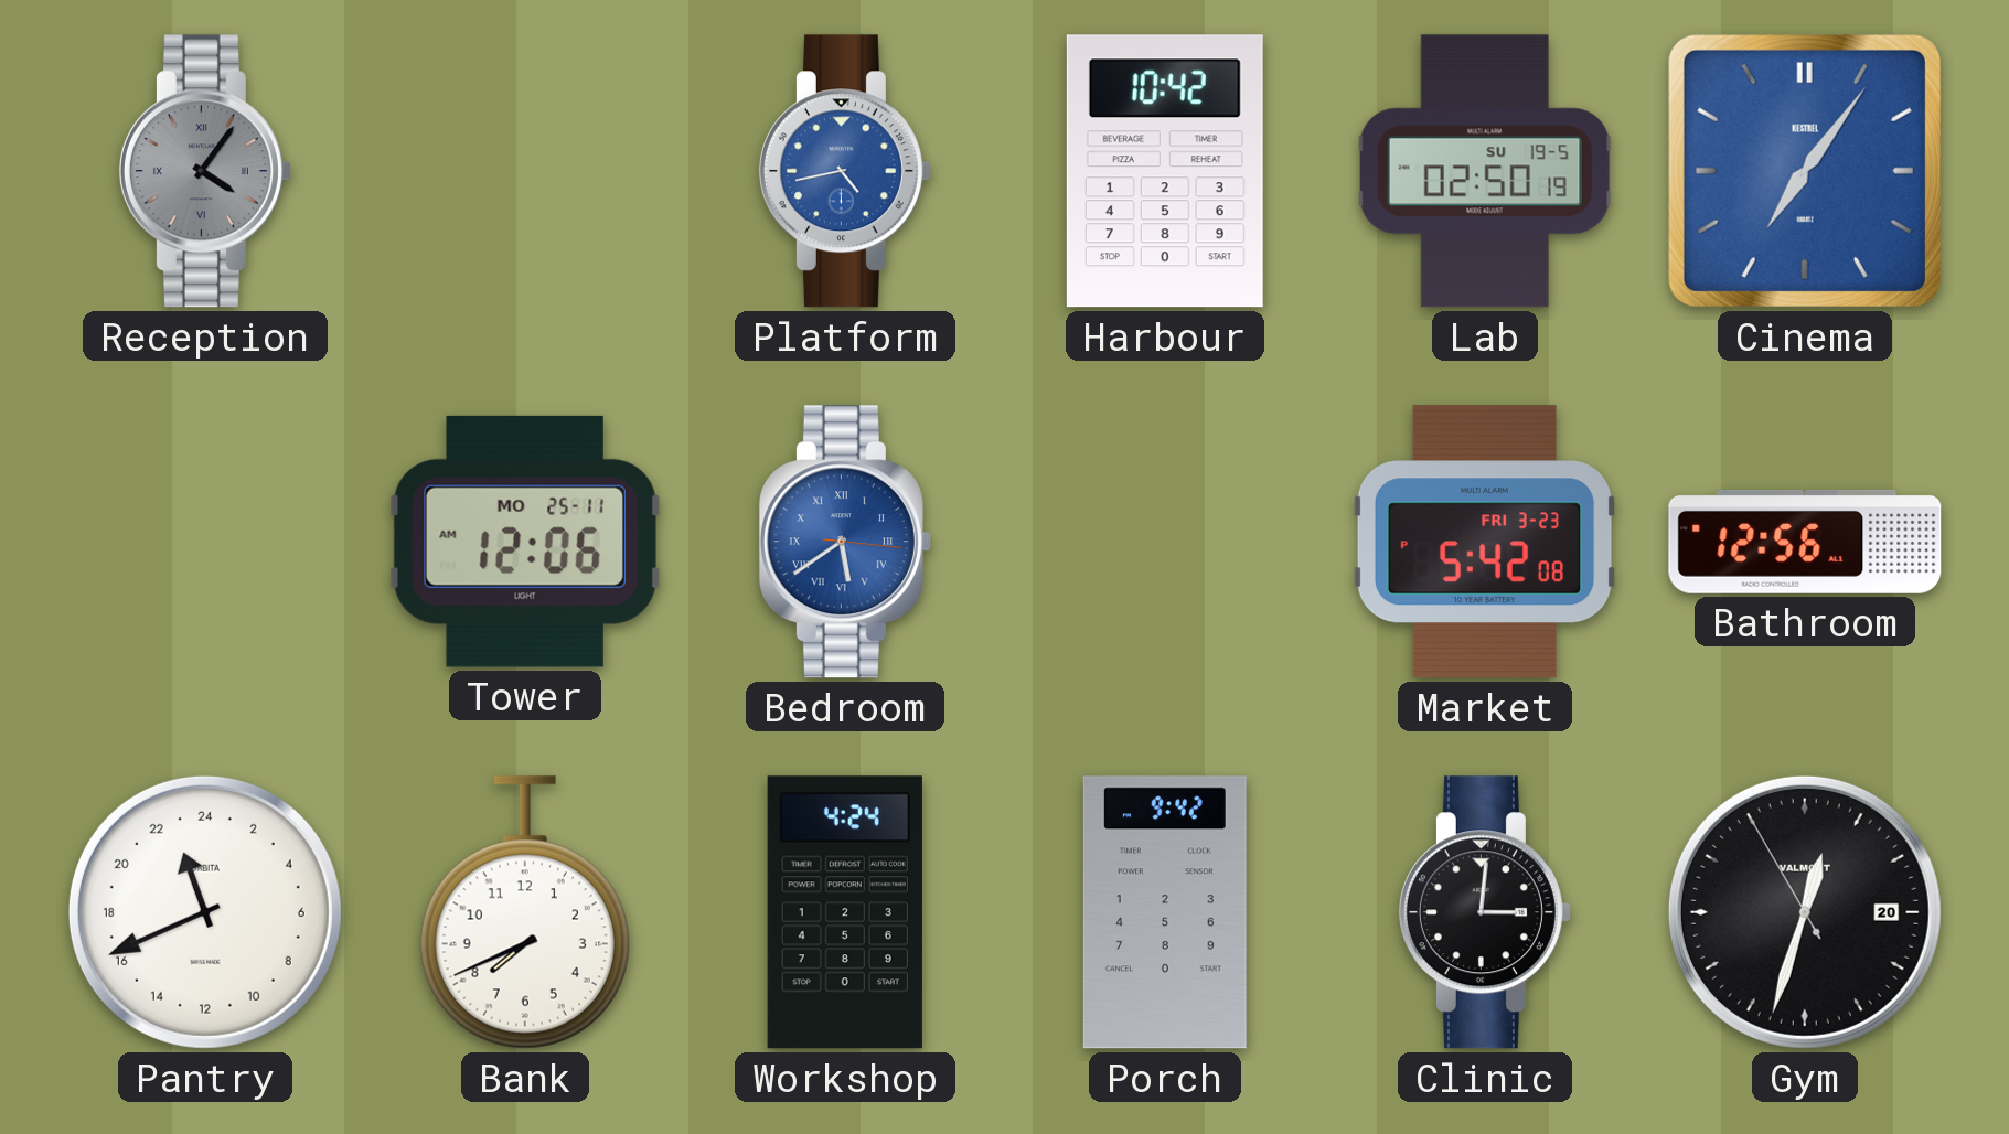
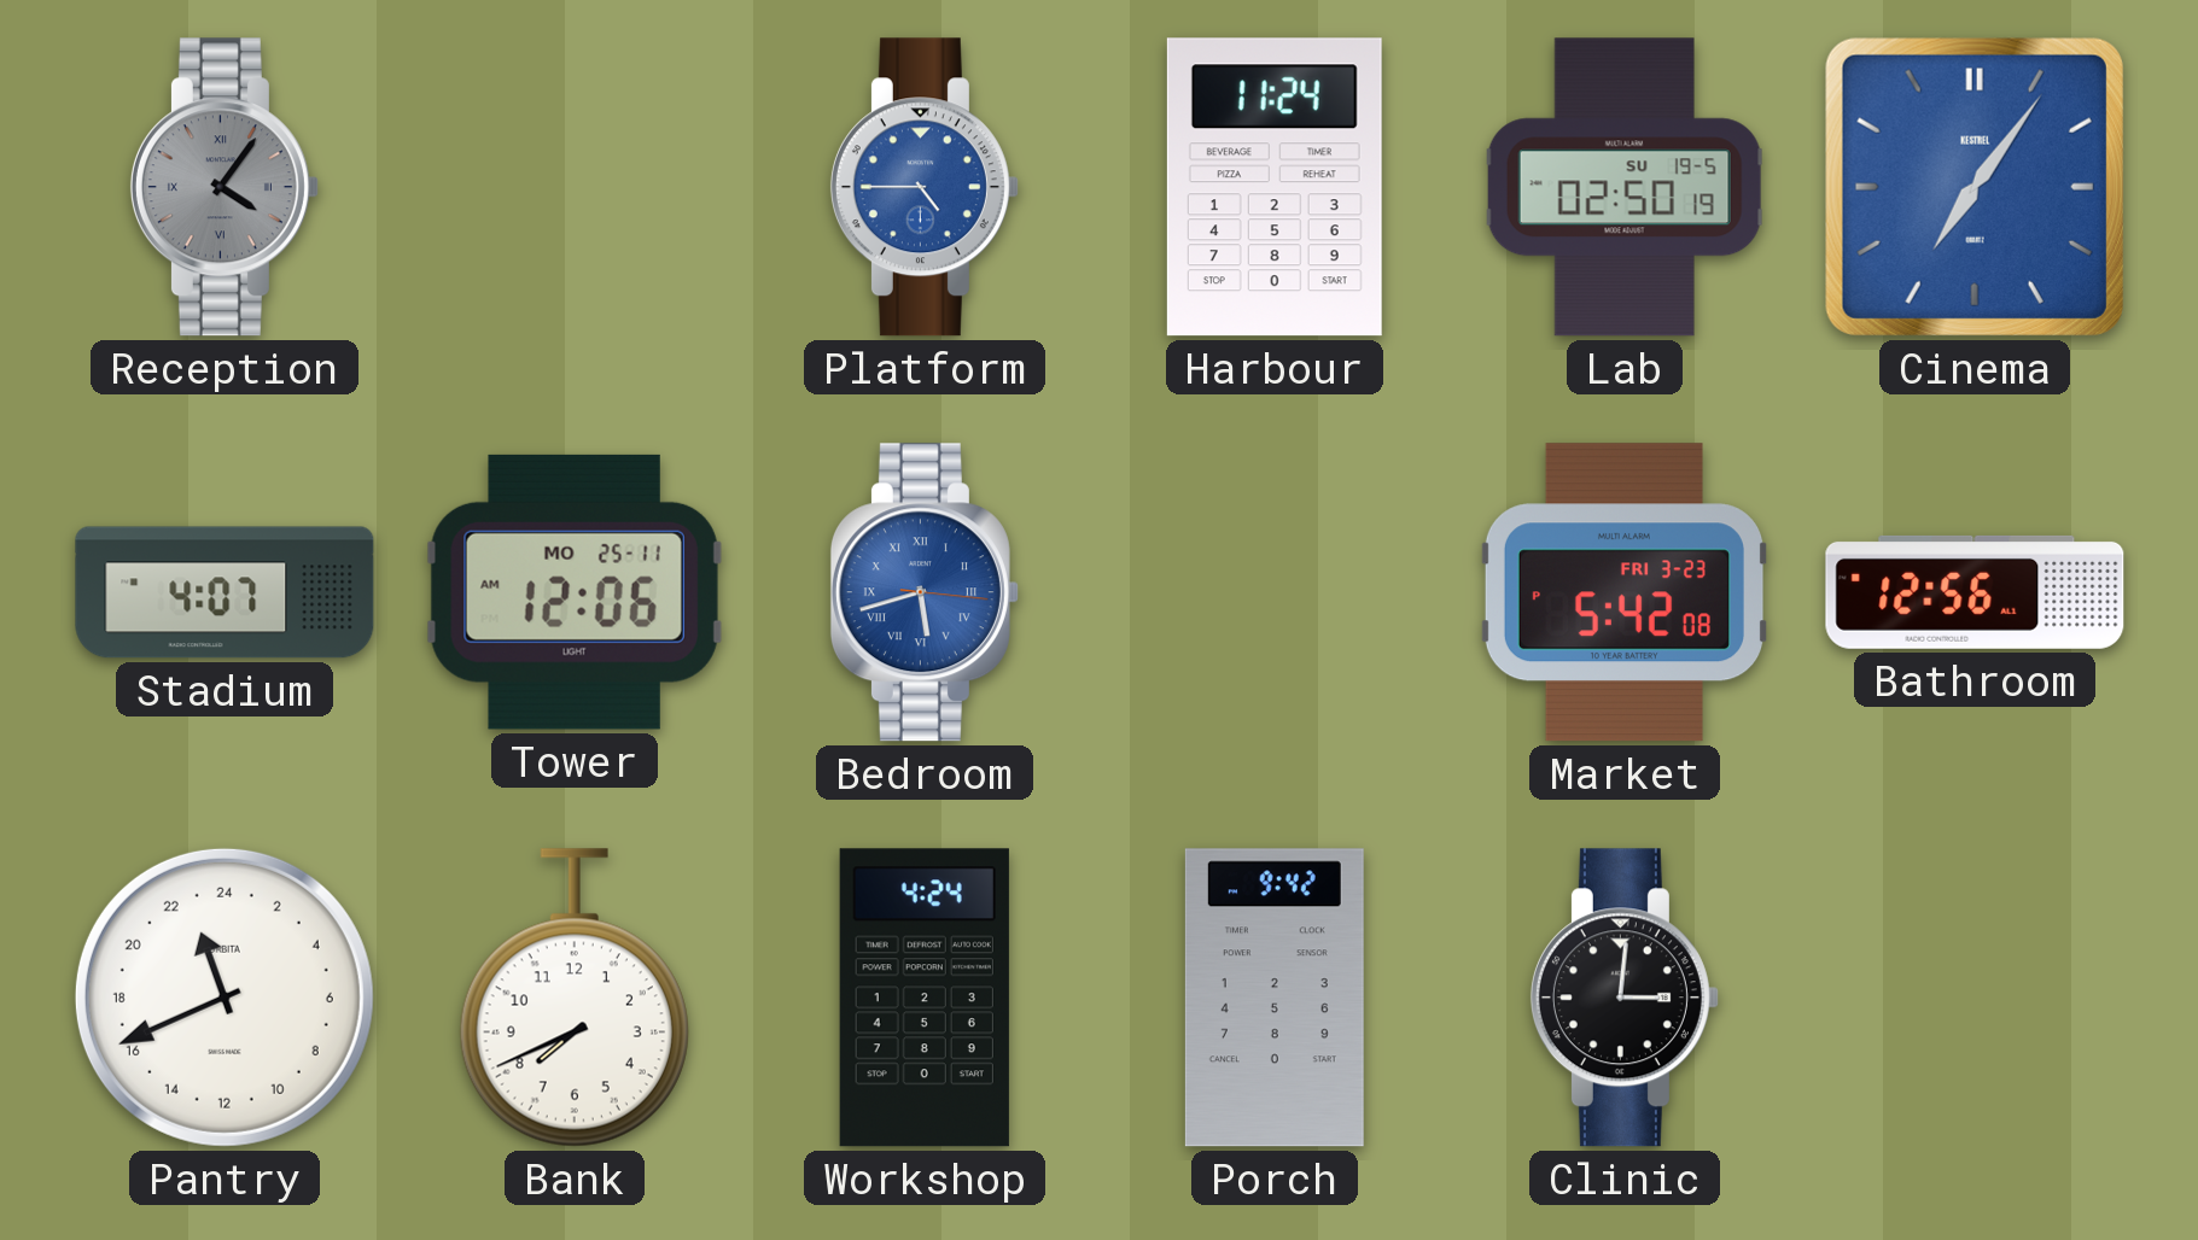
Platform: 4:43 -> 4:45
Harbour: 10:42 -> 11:24
Stadium: none -> 4:07
Bedroom: 5:39 -> 5:42
Gym: 12:32 -> none
